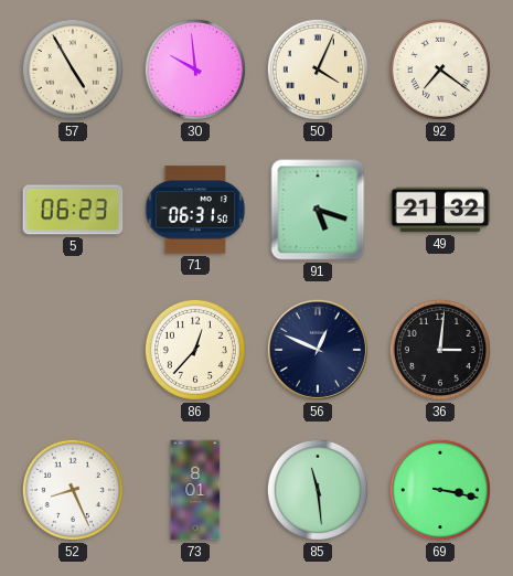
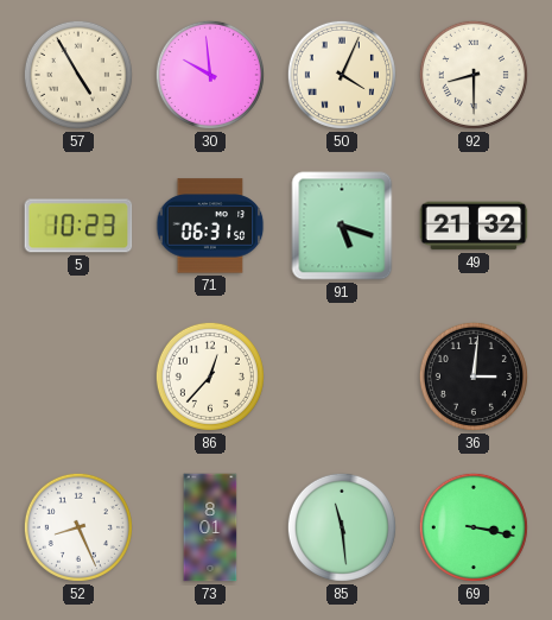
92: 7:21 -> 8:30
5: 06:23 -> 10:23
56: 12:49 -> none
